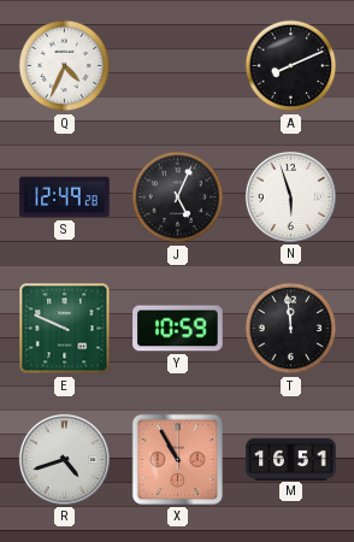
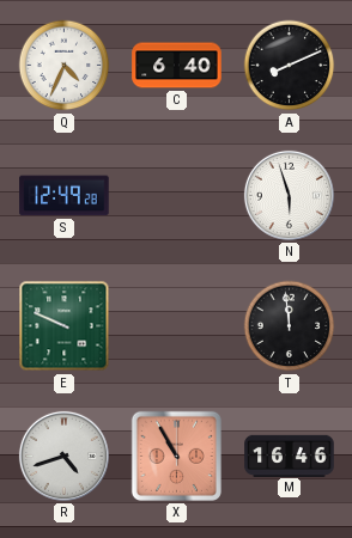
C: none -> 6:40
J: 5:04 -> none
Y: 10:59 -> none
M: 16:51 -> 16:46
